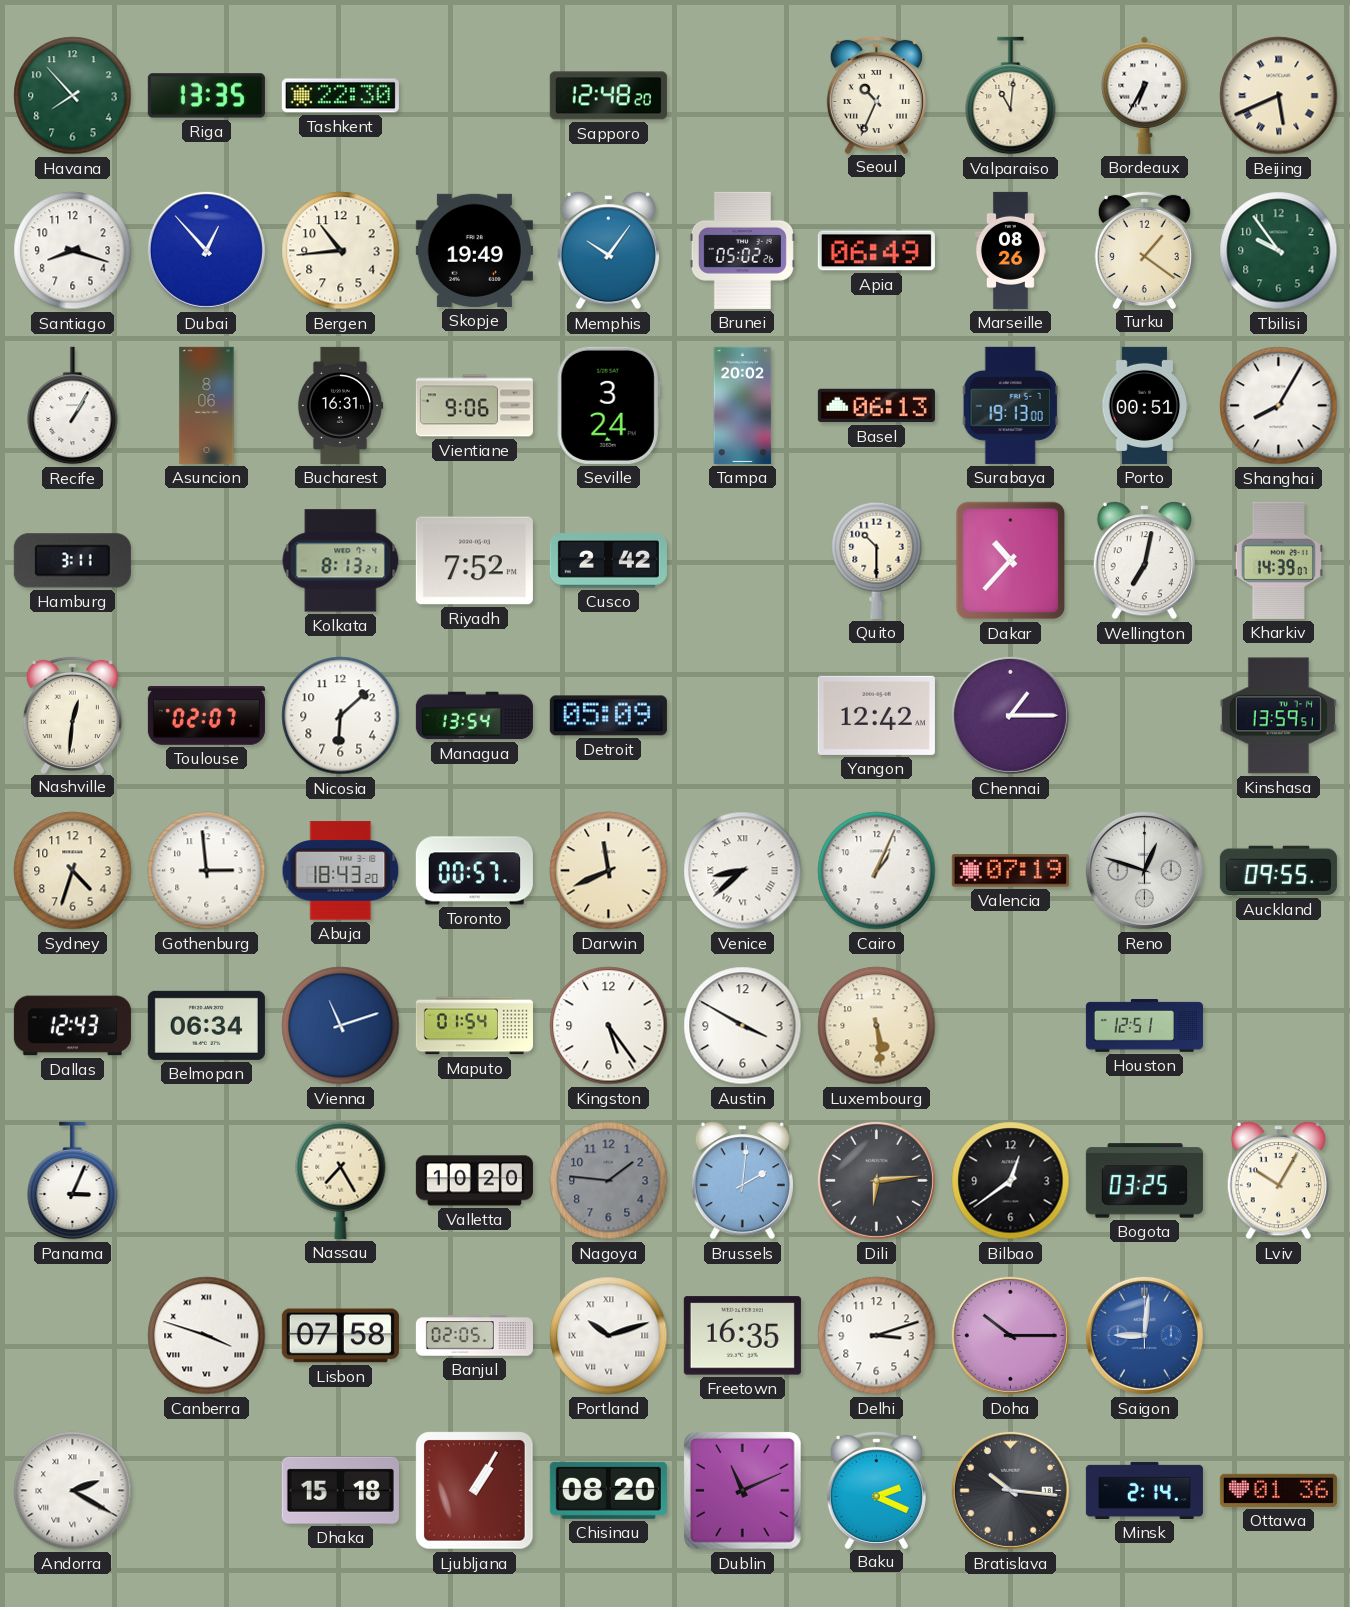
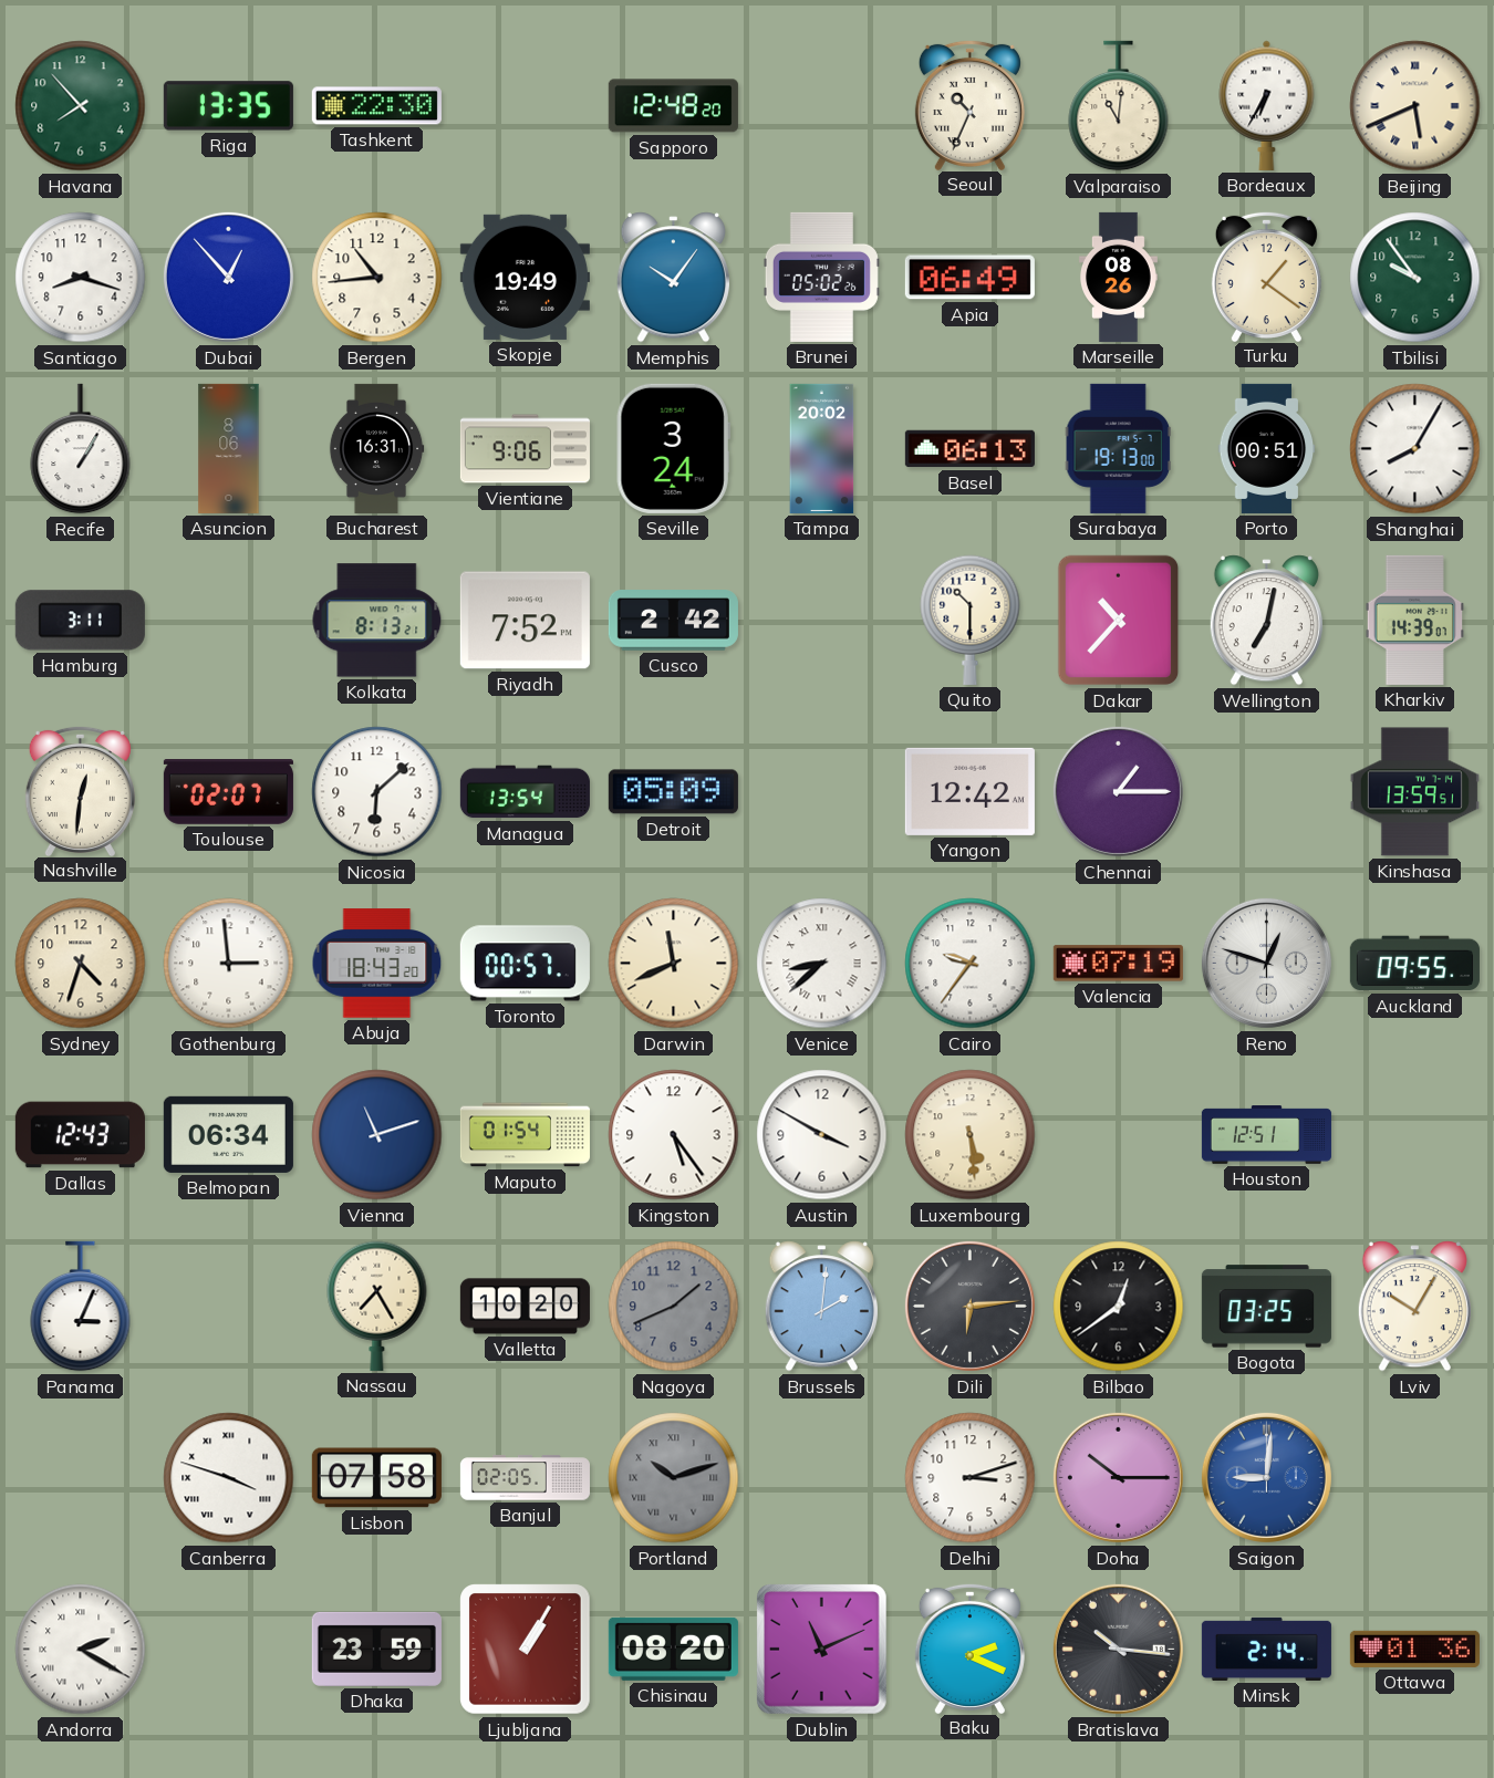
Cairo: 1:04 -> 9:36
Nagoya: 1:46 -> 1:41
Portland dial: white -> grey
Freetown: 16:35 -> none
Dhaka: 15:18 -> 23:59
